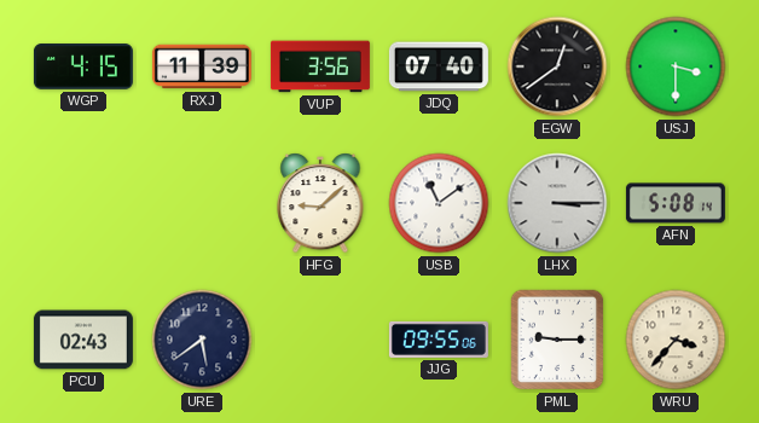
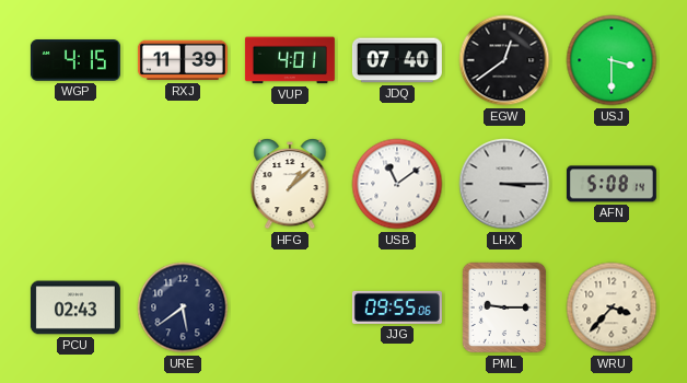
VUP: 3:56 -> 4:01
HFG: 9:08 -> 1:08
